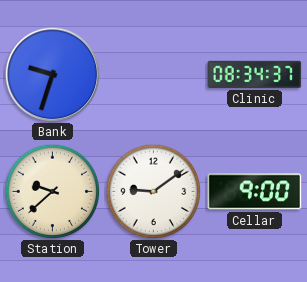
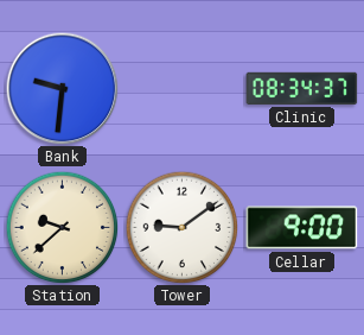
Bank: 9:33 -> 9:31
